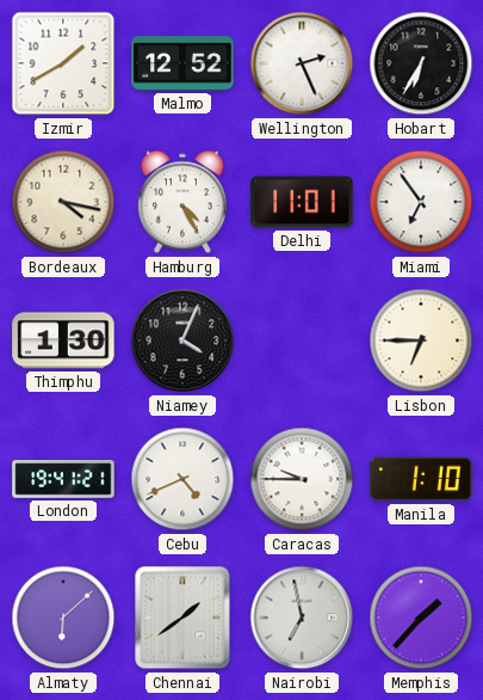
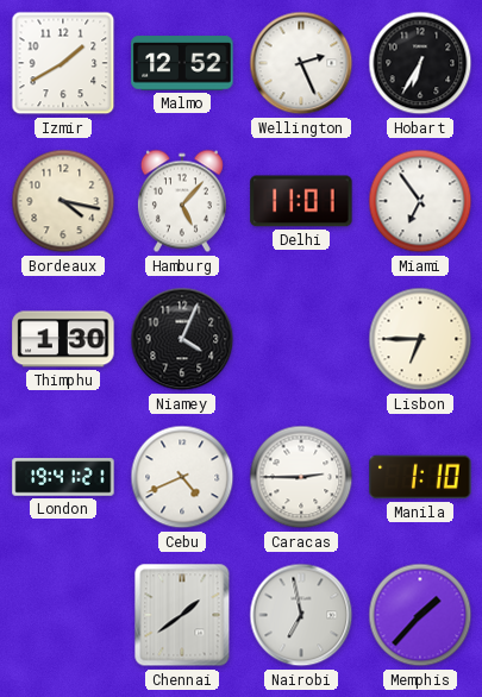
Hamburg: 4:25 -> 5:07
Caracas: 9:45 -> 2:45
Almaty: 6:08 -> none
